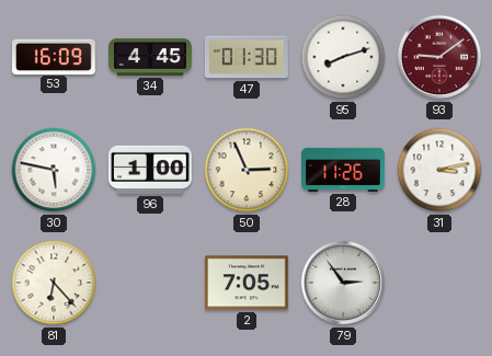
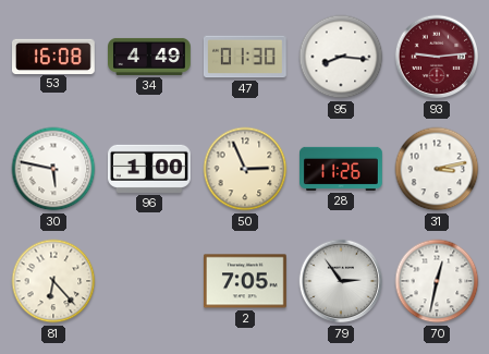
53: 16:09 -> 16:08
34: 4:45 -> 4:49
95: 8:12 -> 8:16
93: 9:09 -> 9:14
70: none -> 12:32
